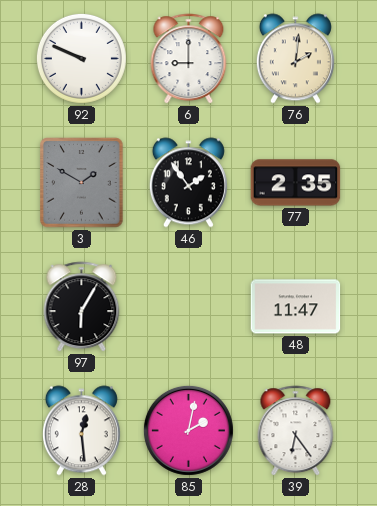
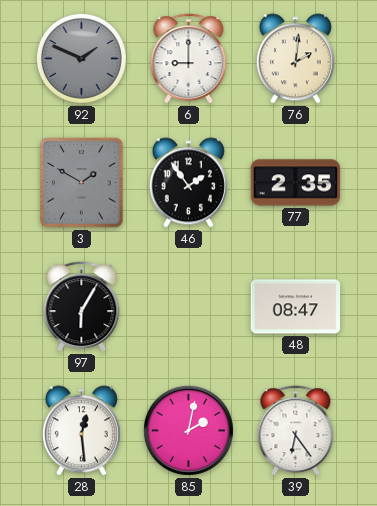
92: 9:49 -> 1:49
92 dial: white -> grey
48: 11:47 -> 08:47
